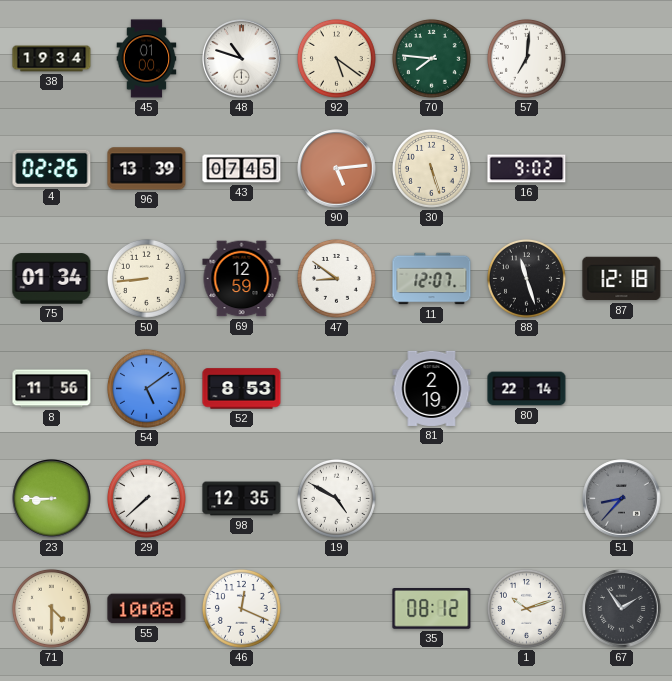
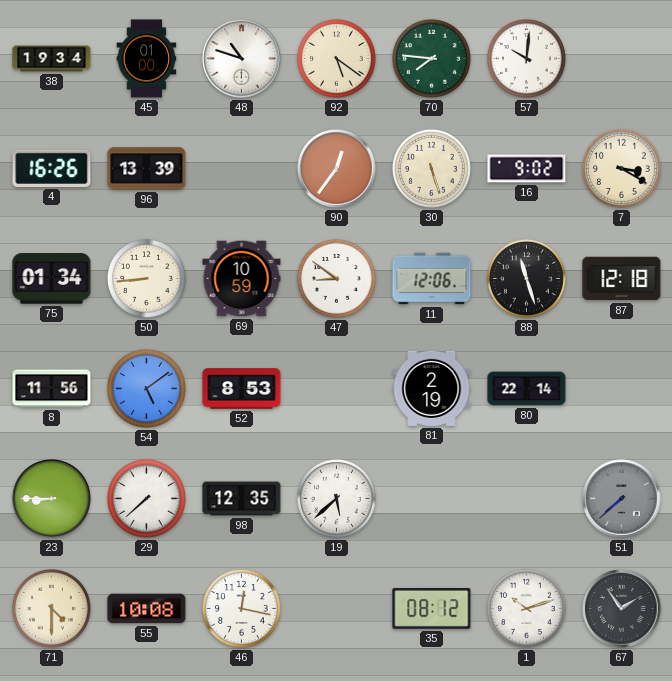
57: 7:01 -> 10:01
4: 02:26 -> 16:26
43: 07:45 -> none
90: 5:14 -> 12:36
7: none -> 3:20
69: 12:59 -> 10:59
11: 12:07 -> 12:06
19: 4:50 -> 5:38
51: 8:37 -> 7:38
46: 12:19 -> 12:17
